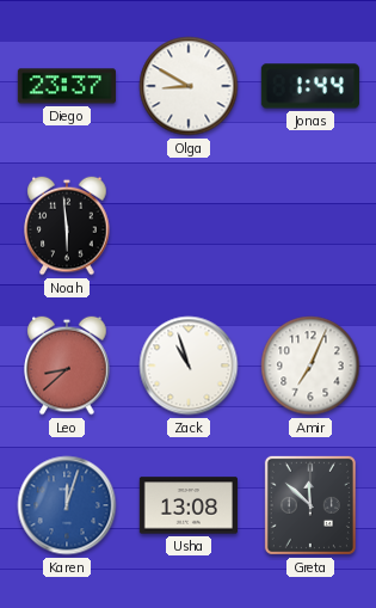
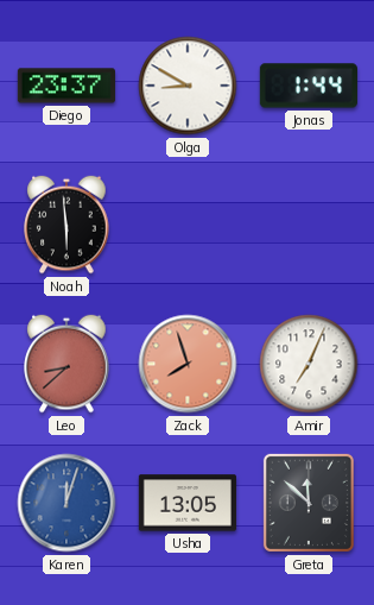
Zack: 10:57 -> 7:57
Zack dial: white -> salmon
Usha: 13:08 -> 13:05
